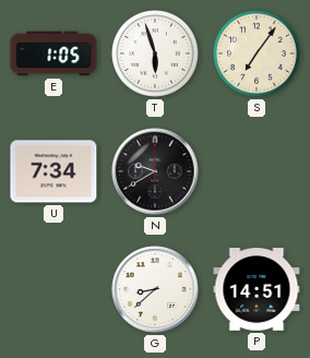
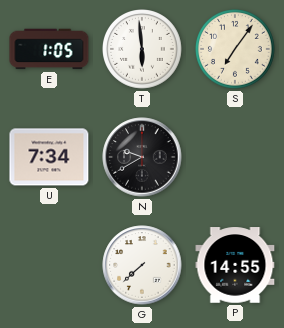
T: 5:57 -> 5:59
G: 8:38 -> 7:38
P: 14:51 -> 14:55
